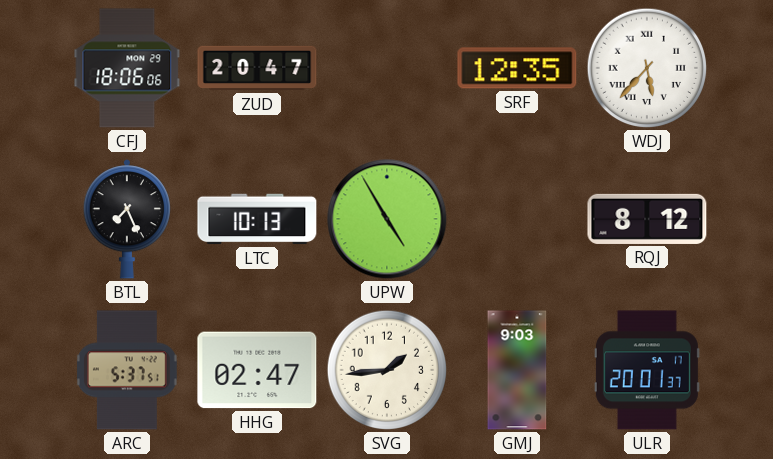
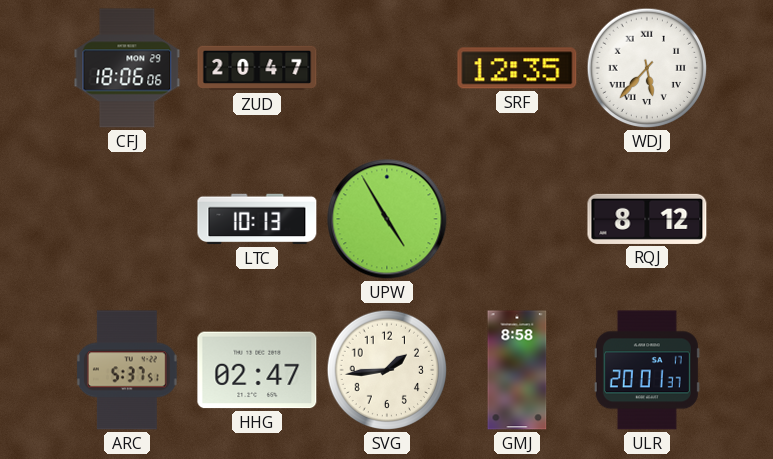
BTL: 7:26 -> none
GMJ: 9:03 -> 8:58
